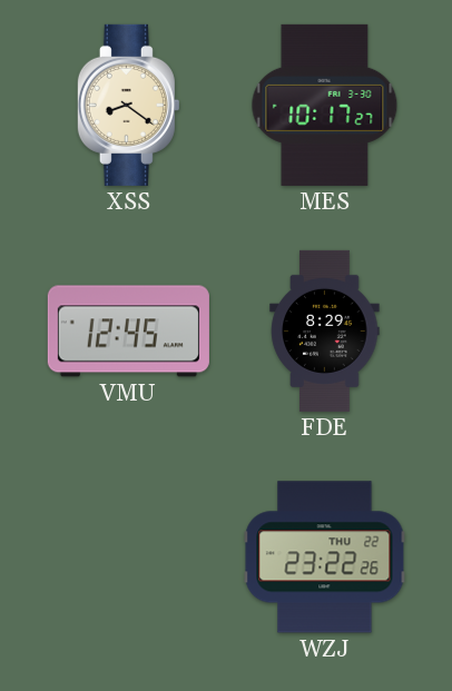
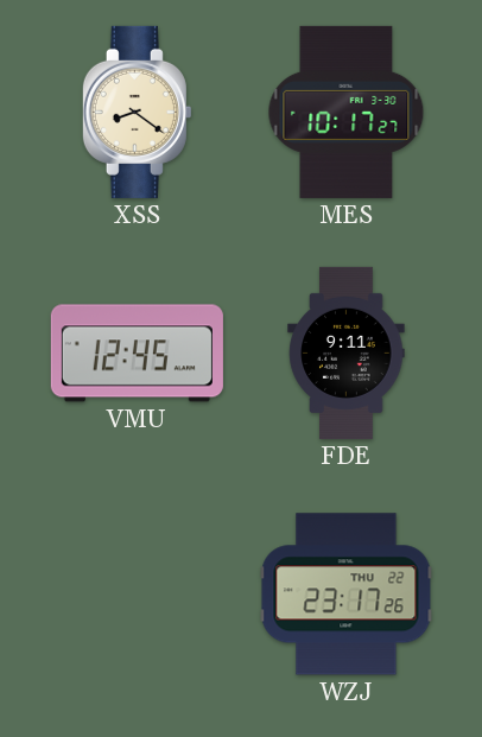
FDE: 8:29 -> 9:11
WZJ: 23:22 -> 23:17
